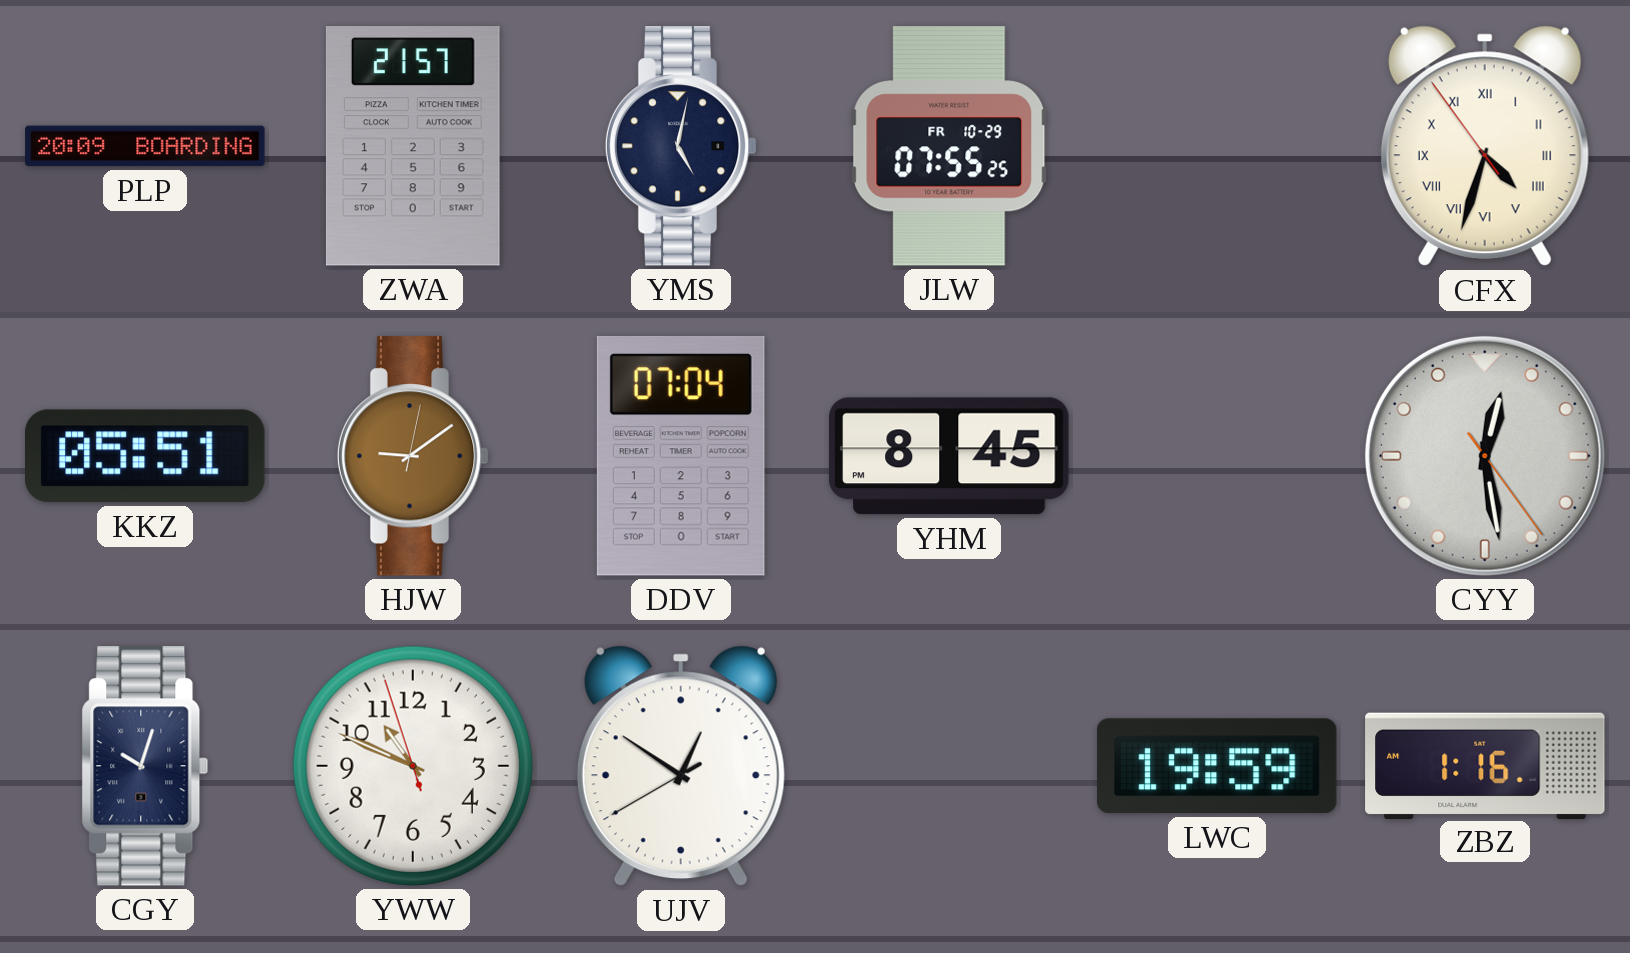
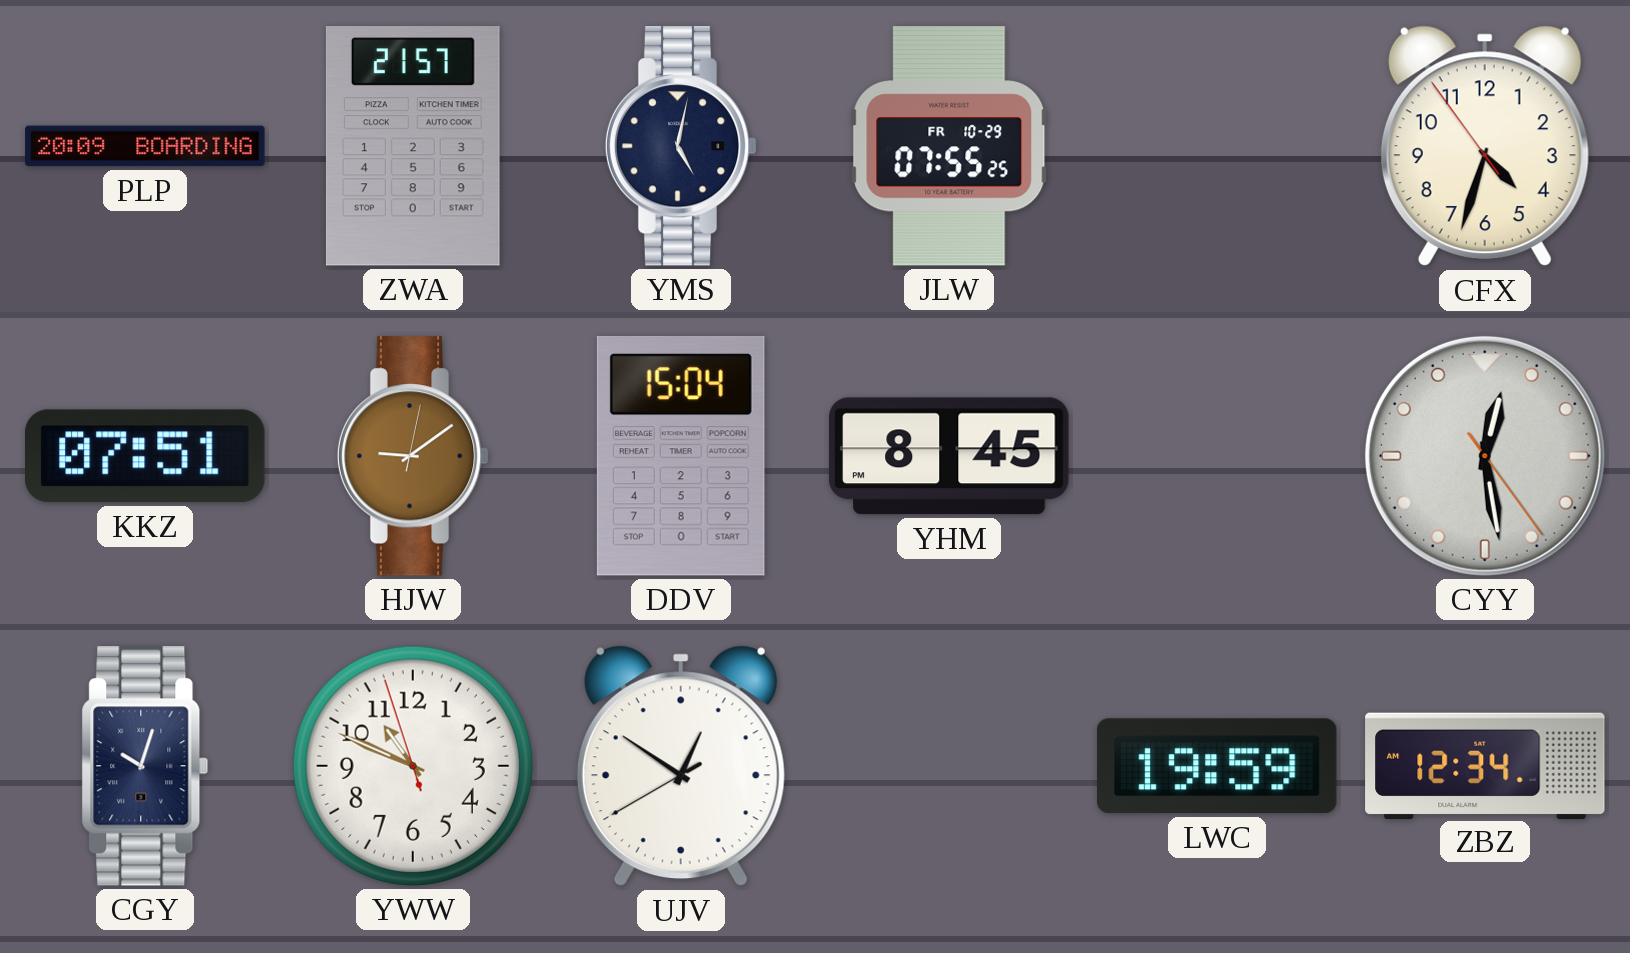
CFX numerals: Roman -> Arabic
KKZ: 05:51 -> 07:51
DDV: 07:04 -> 15:04
ZBZ: 1:16 -> 12:34
